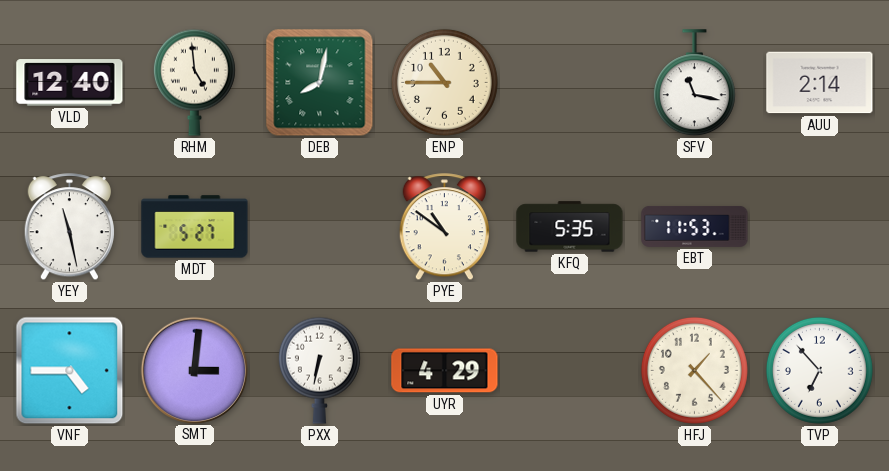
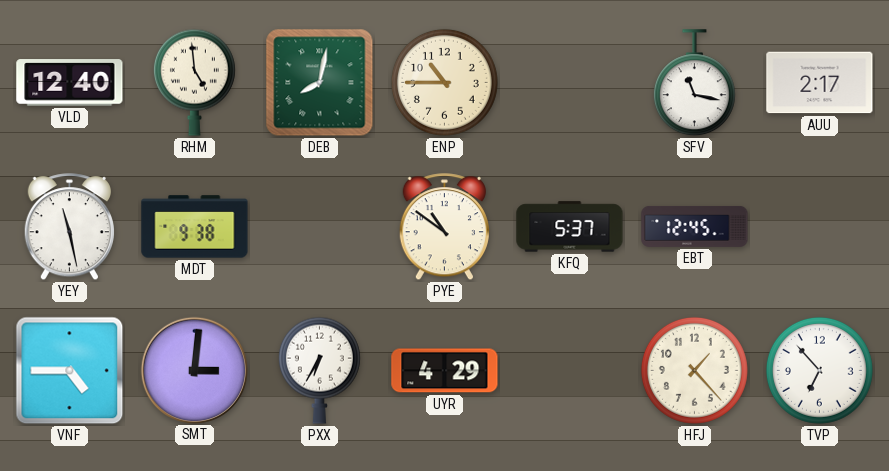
AUU: 2:14 -> 2:17
MDT: 5:27 -> 9:38
KFQ: 5:35 -> 5:37
EBT: 11:53 -> 12:45
PXX: 6:32 -> 6:35
